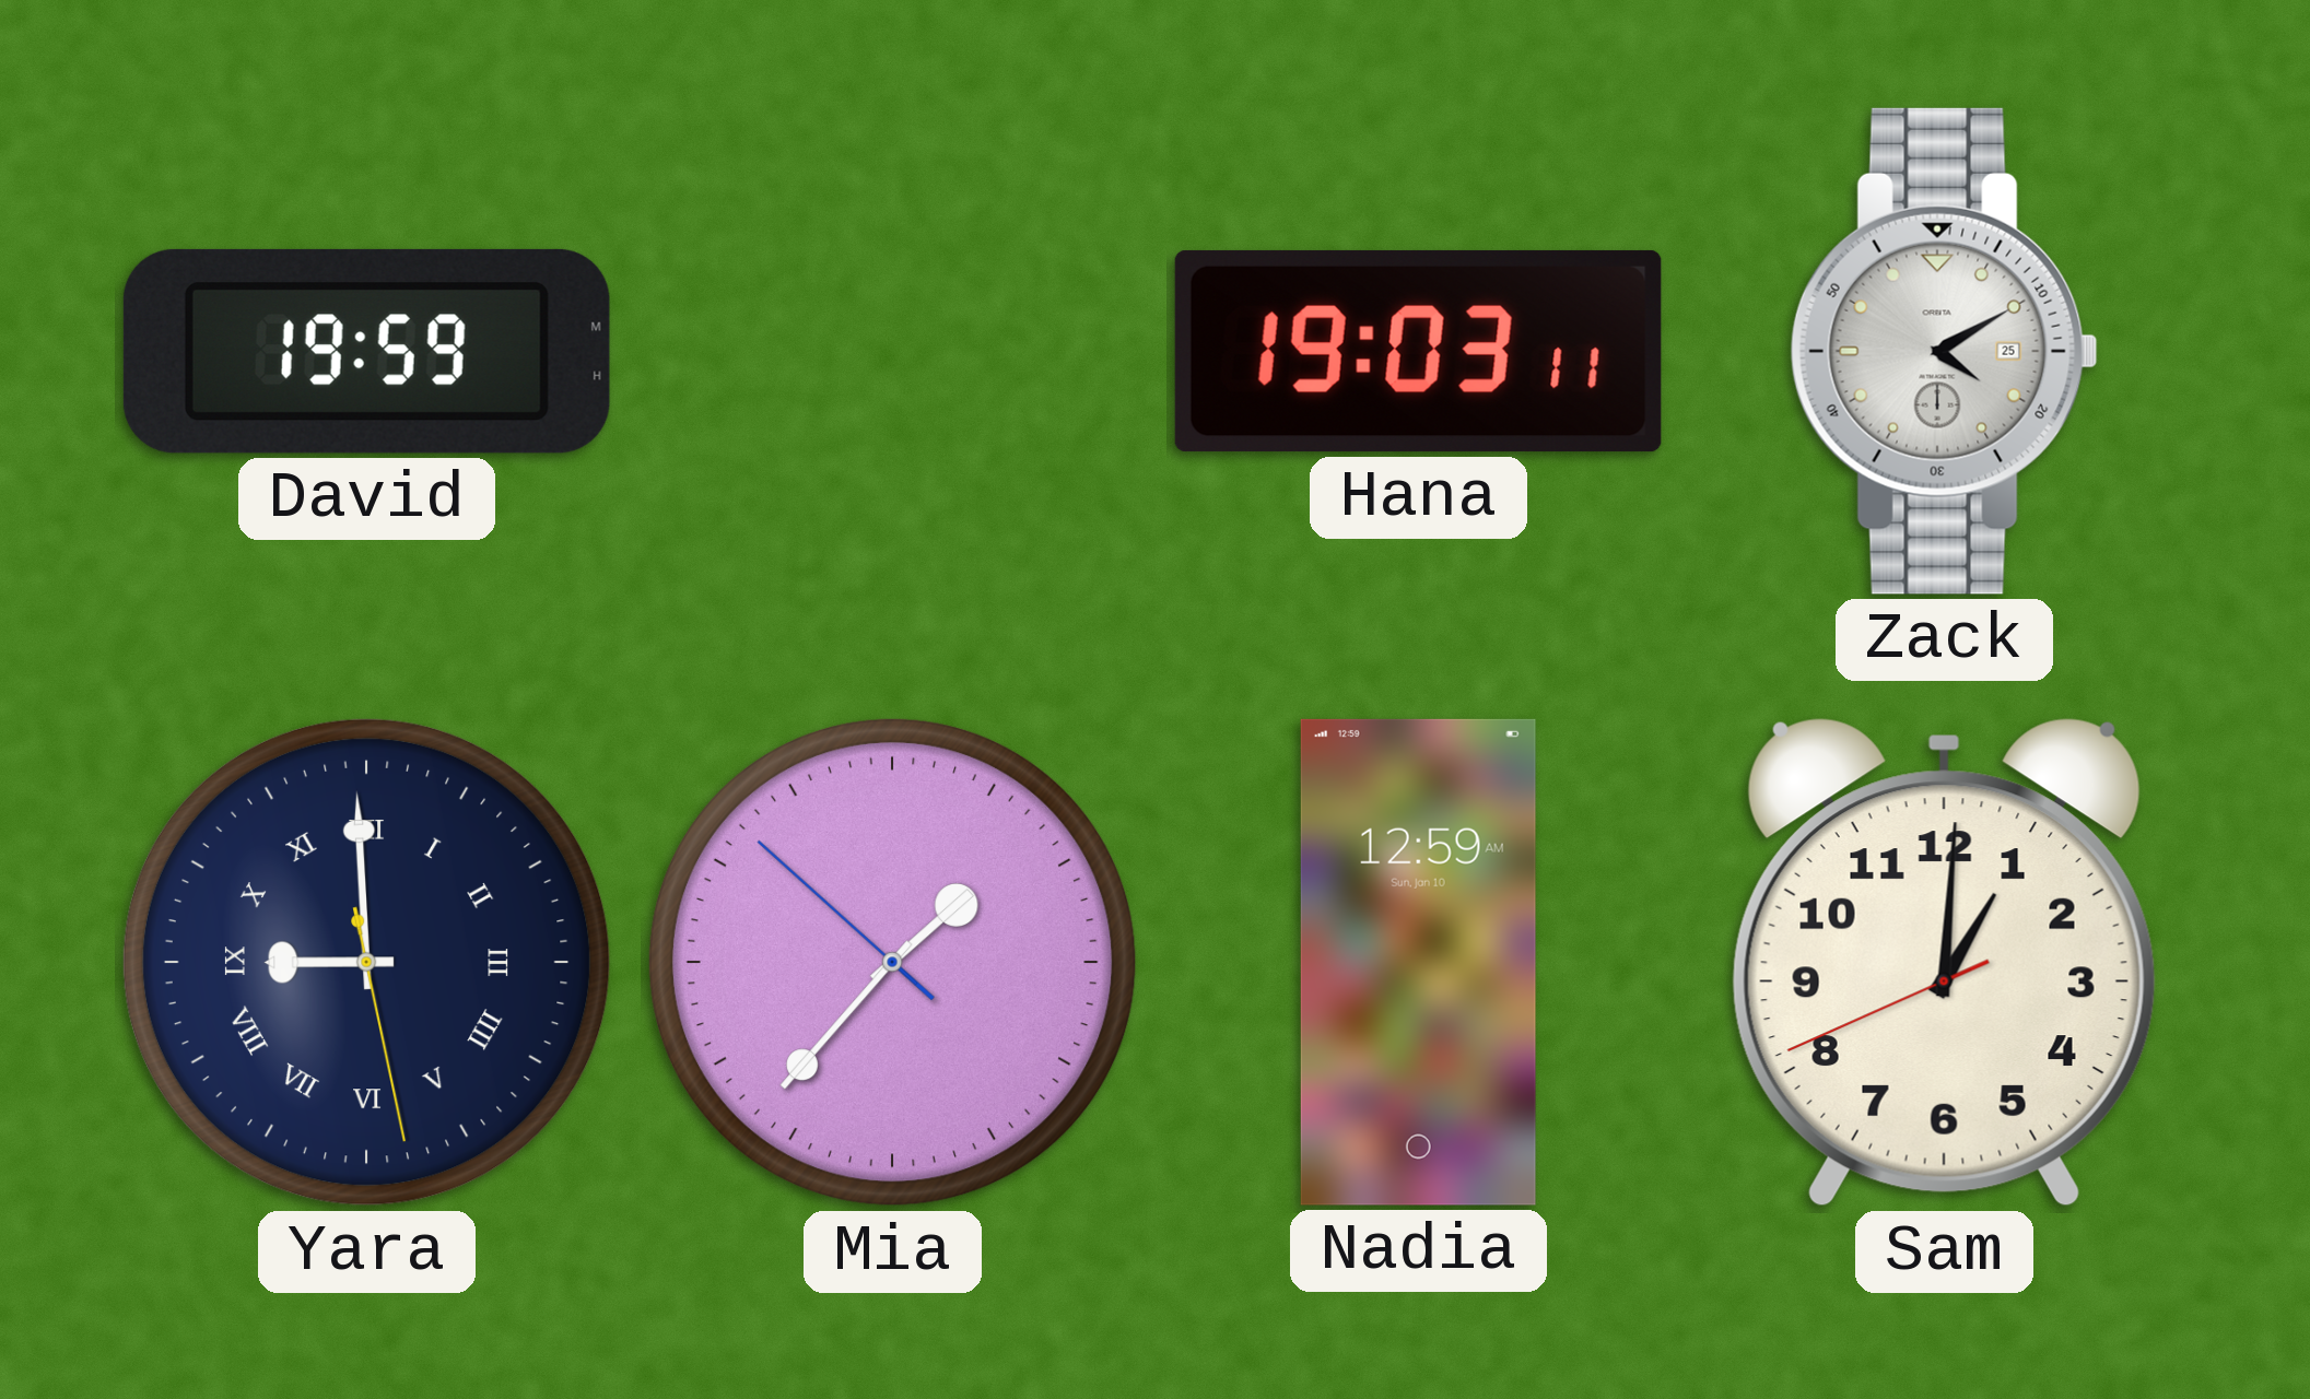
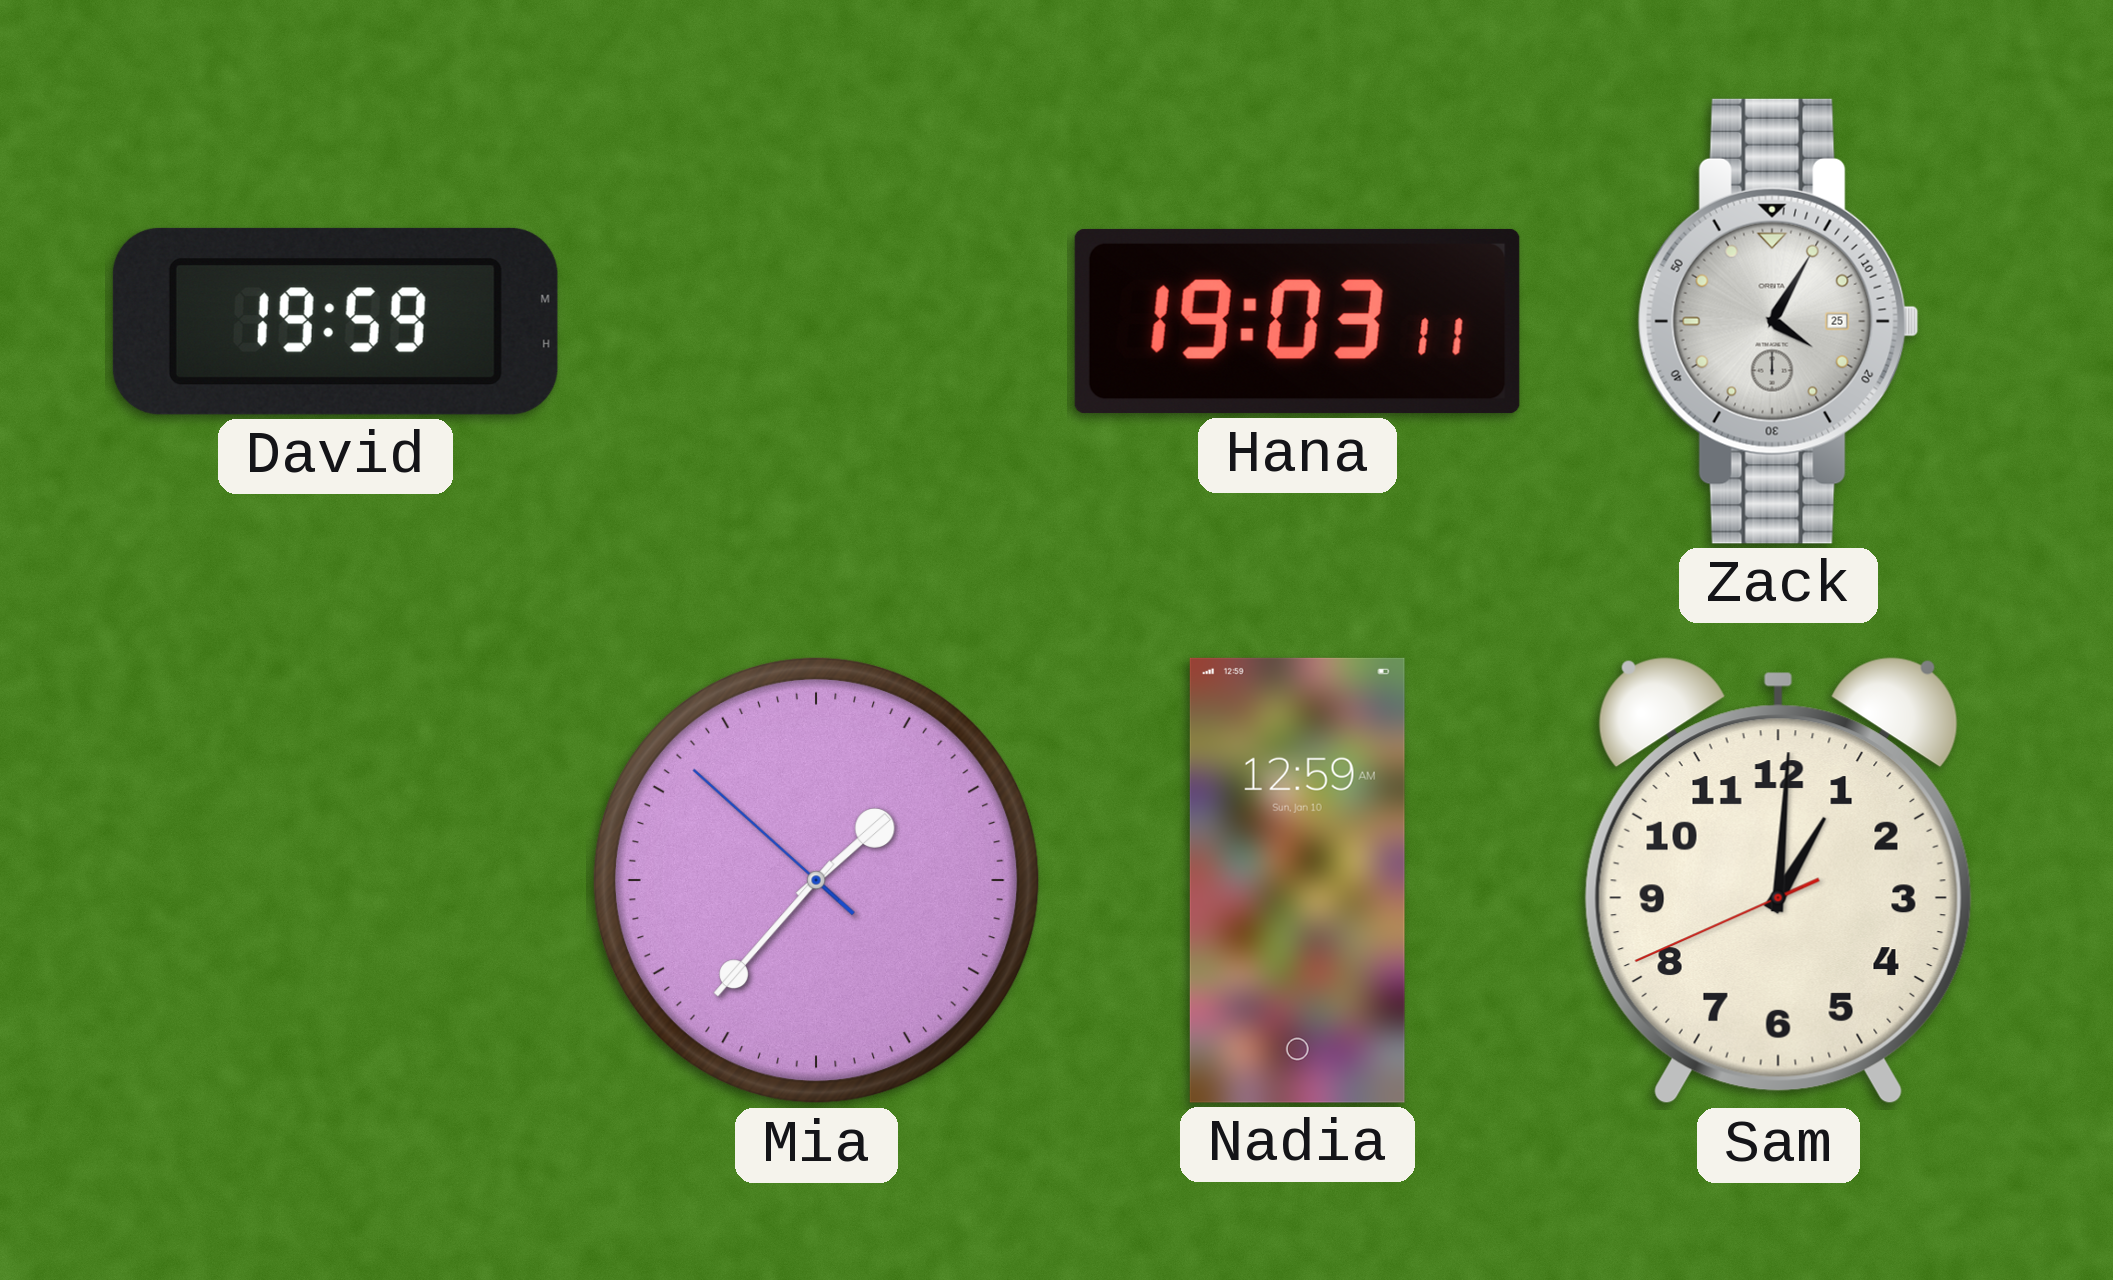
Zack: 4:10 -> 4:05
Yara: 8:59 -> none
